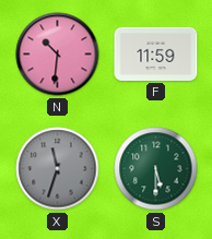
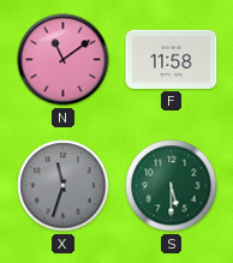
N: 10:31 -> 11:09
F: 11:59 -> 11:58
